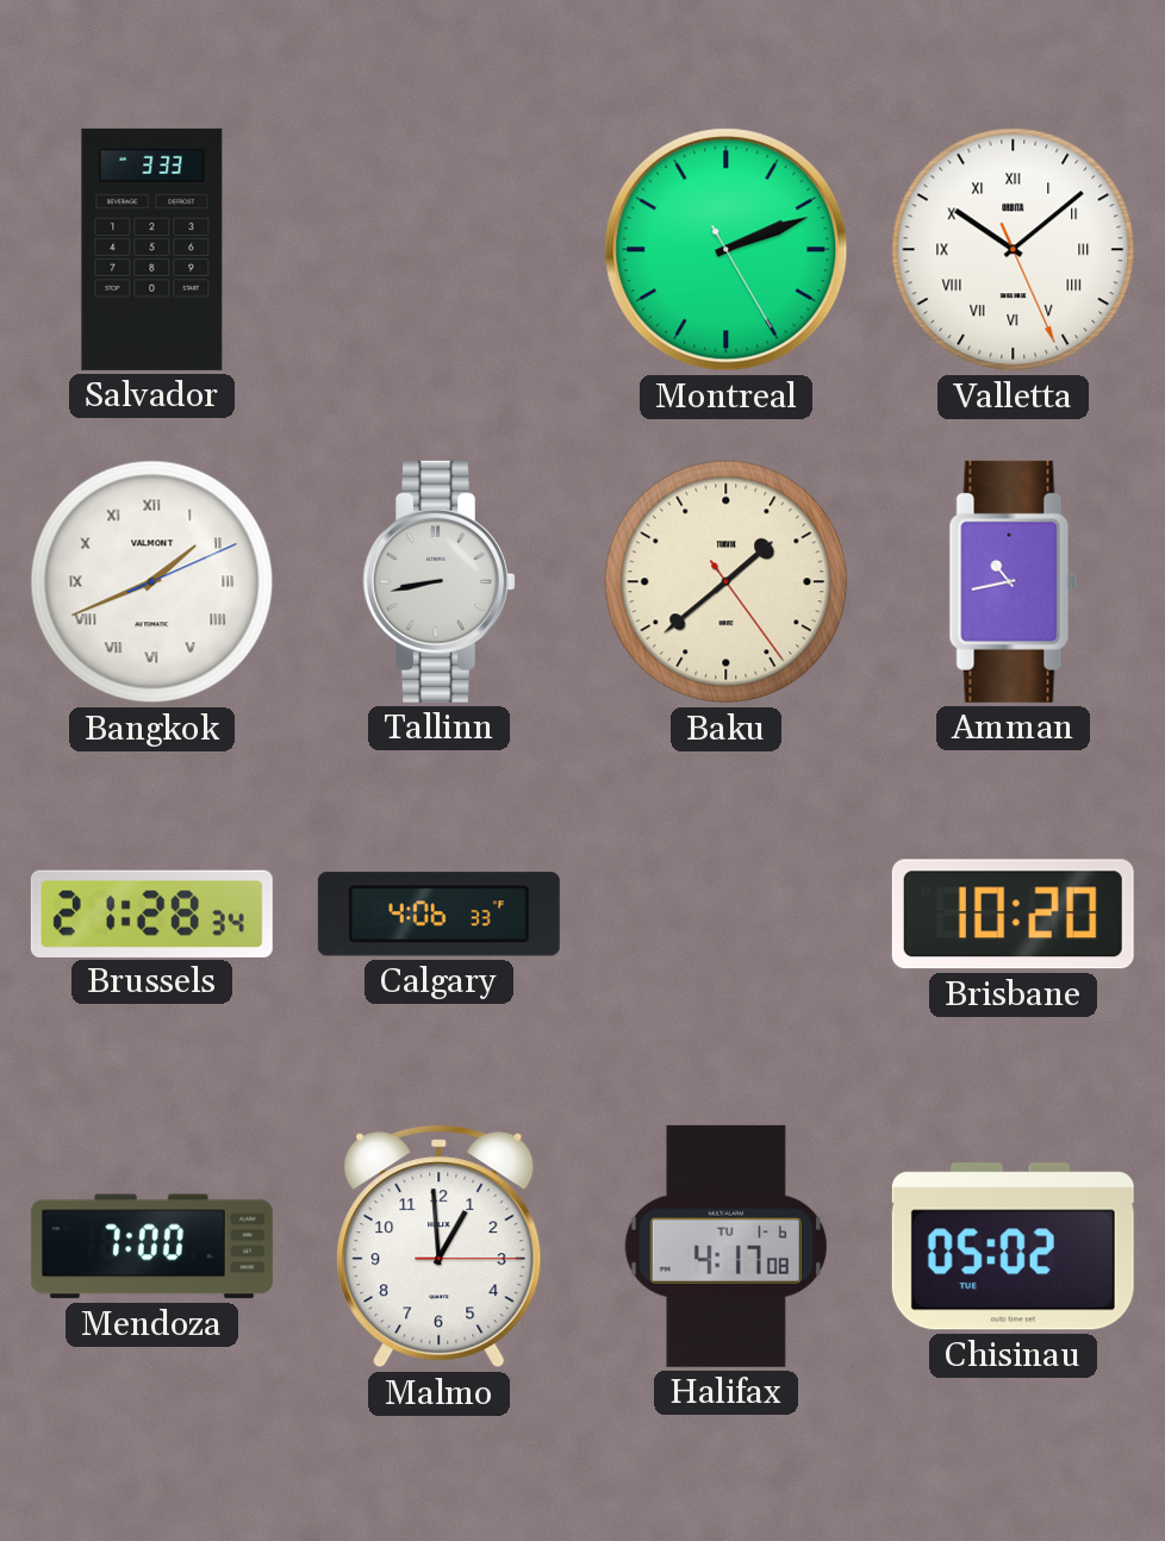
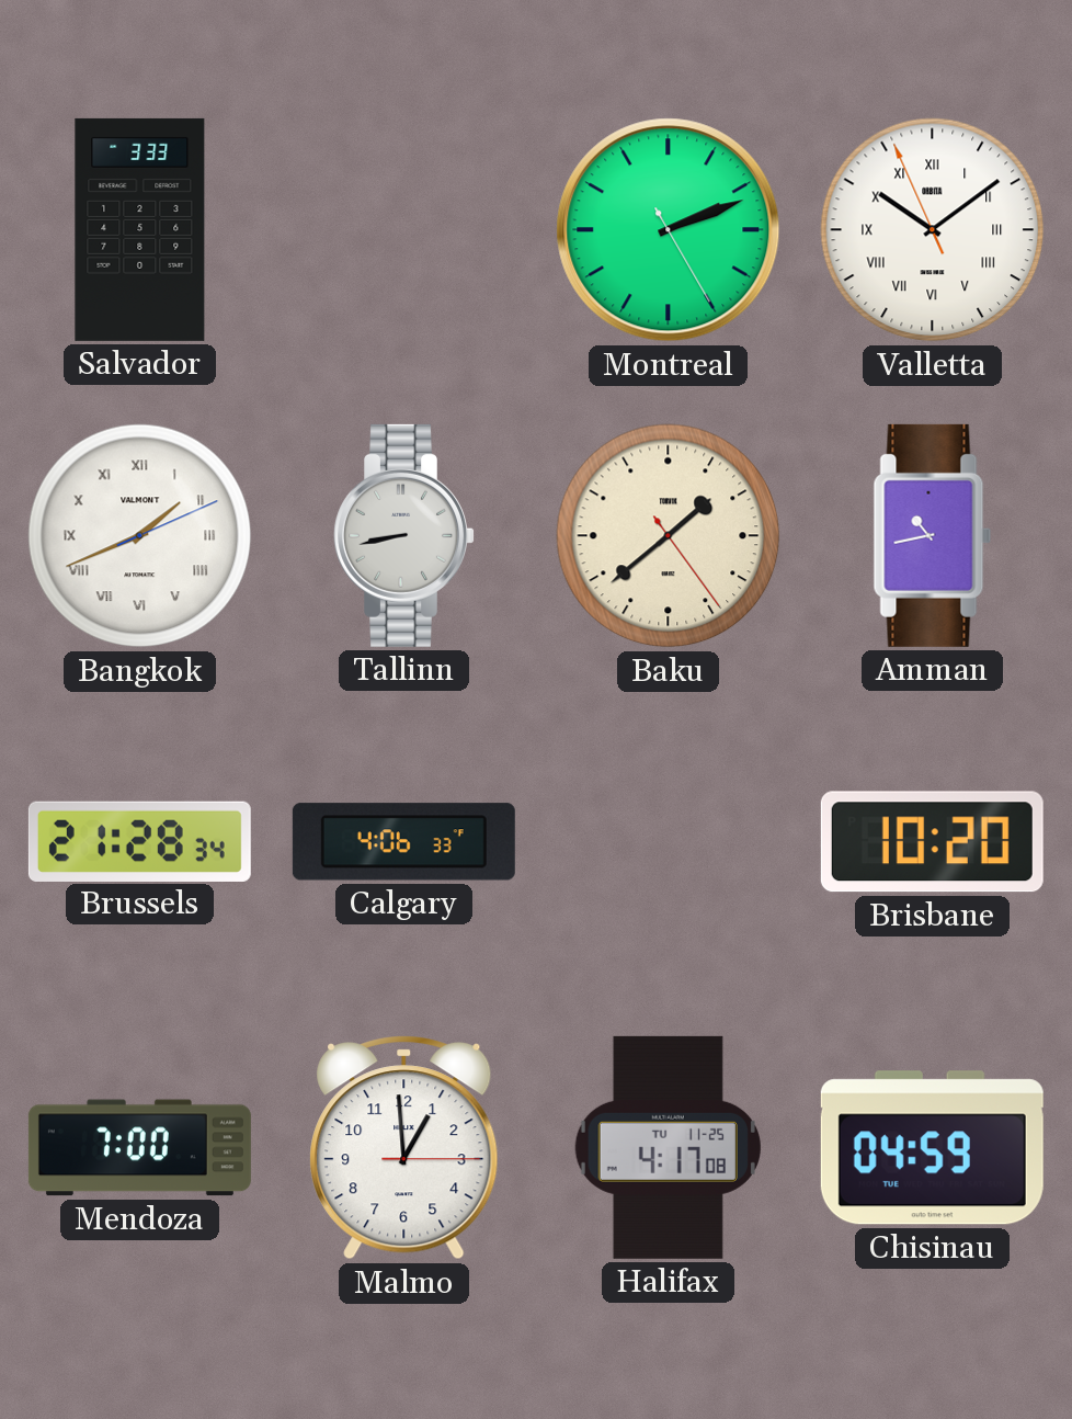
Valletta: 10:08:26 -> 10:08:56
Halifax date: TU 1-6 -> TU 11-25
Chisinau: 05:02 -> 04:59
